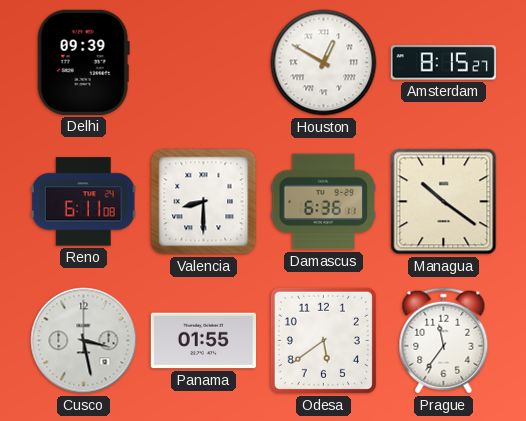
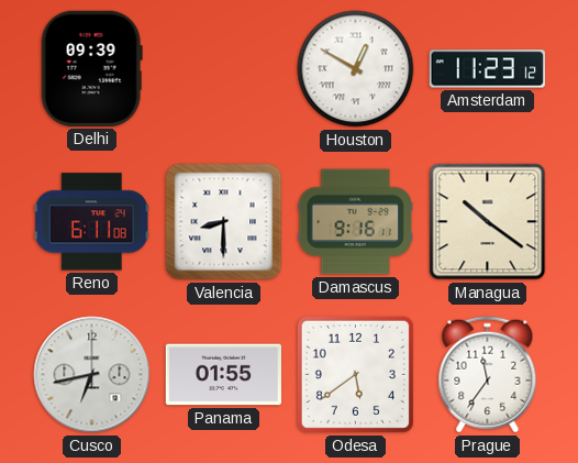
Amsterdam: 8:15 -> 11:23
Damascus: 6:36 -> 9:16
Cusco: 3:28 -> 6:43
